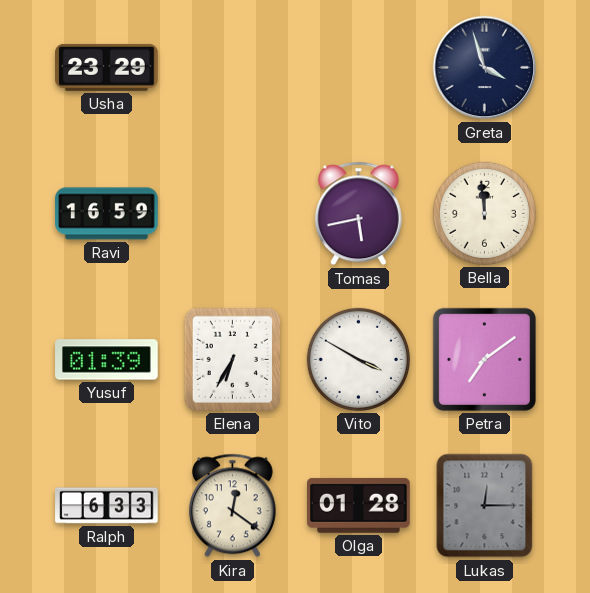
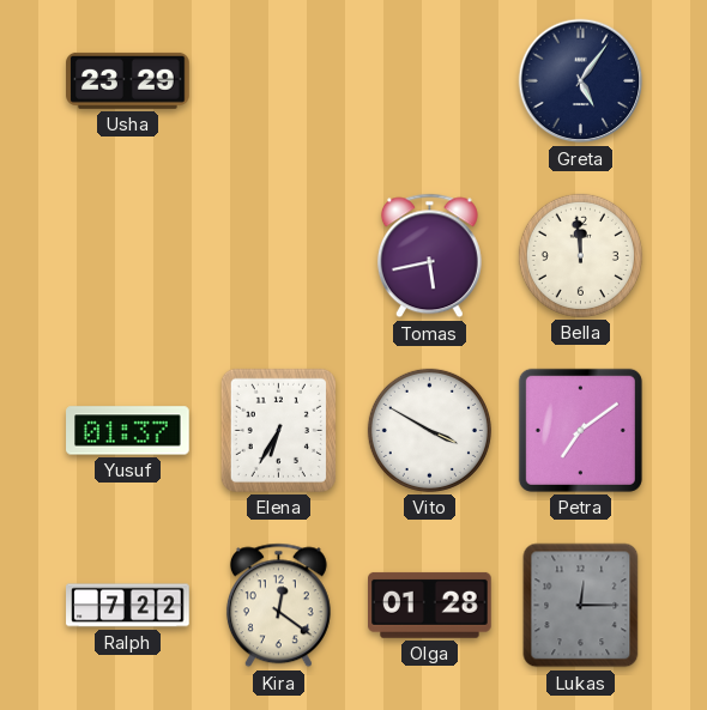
Greta: 3:57 -> 5:06
Ravi: 16:59 -> none
Yusuf: 01:39 -> 01:37
Ralph: 6:33 -> 7:22
